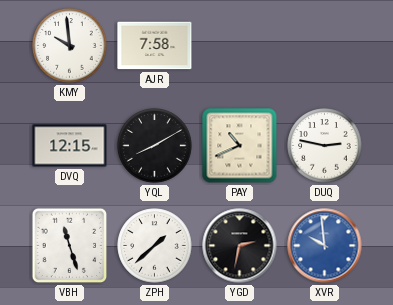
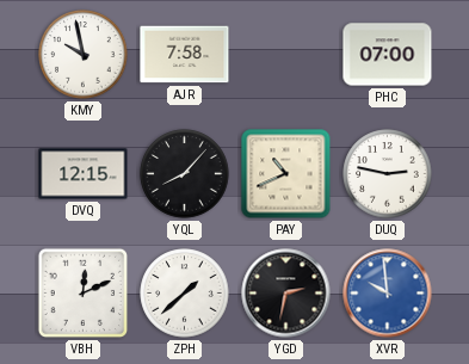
KMY: 9:59 -> 9:58
PHC: none -> 07:00
YQL: 8:10 -> 8:07
VBH: 11:27 -> 12:11
